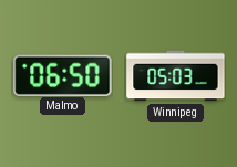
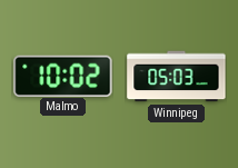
Malmo: 06:50 -> 10:02
